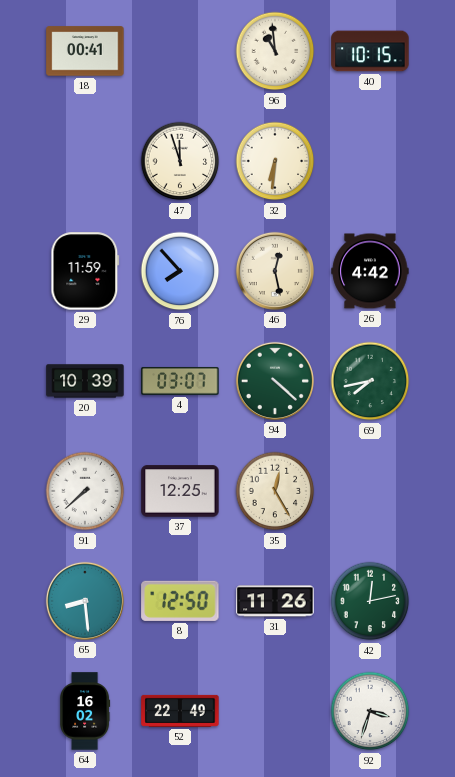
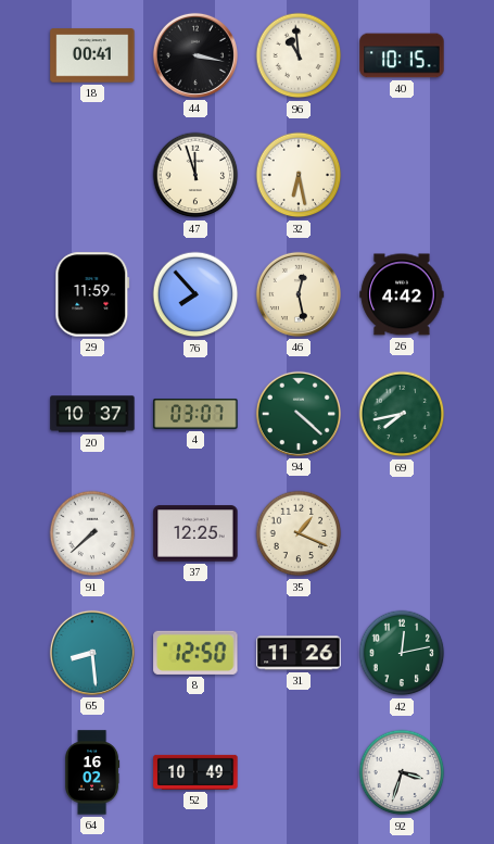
44: none -> 3:17
32: 6:31 -> 6:28
20: 10:39 -> 10:37
35: 12:25 -> 1:19
52: 22:49 -> 10:49
